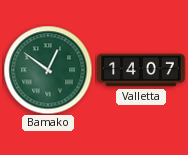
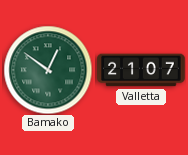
Valletta: 14:07 -> 21:07
